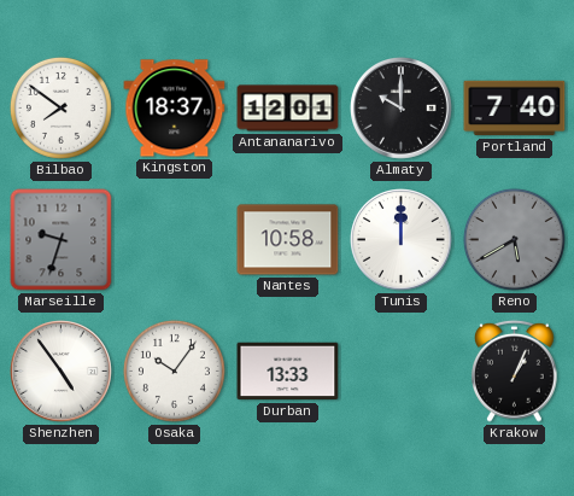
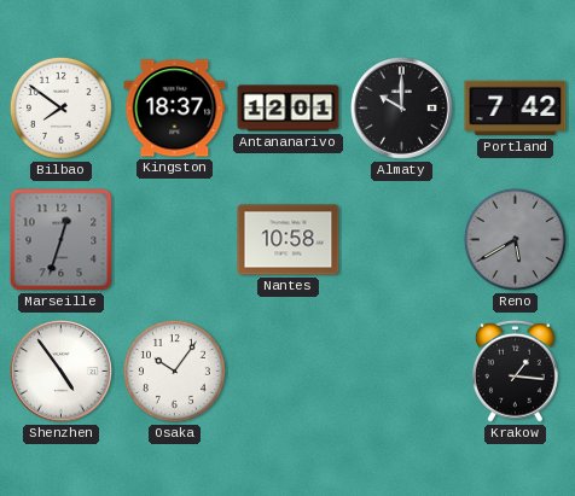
Portland: 7:40 -> 7:42
Marseille: 9:33 -> 12:33
Tunis: 12:00 -> none
Durban: 13:33 -> none
Krakow: 1:04 -> 1:16
